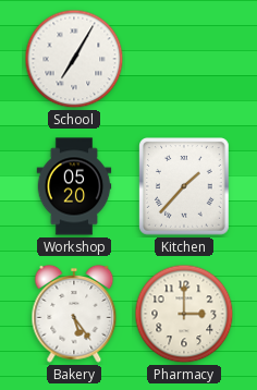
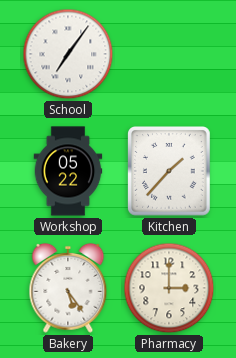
School: 7:05 -> 7:06
Workshop: 05:20 -> 05:22
